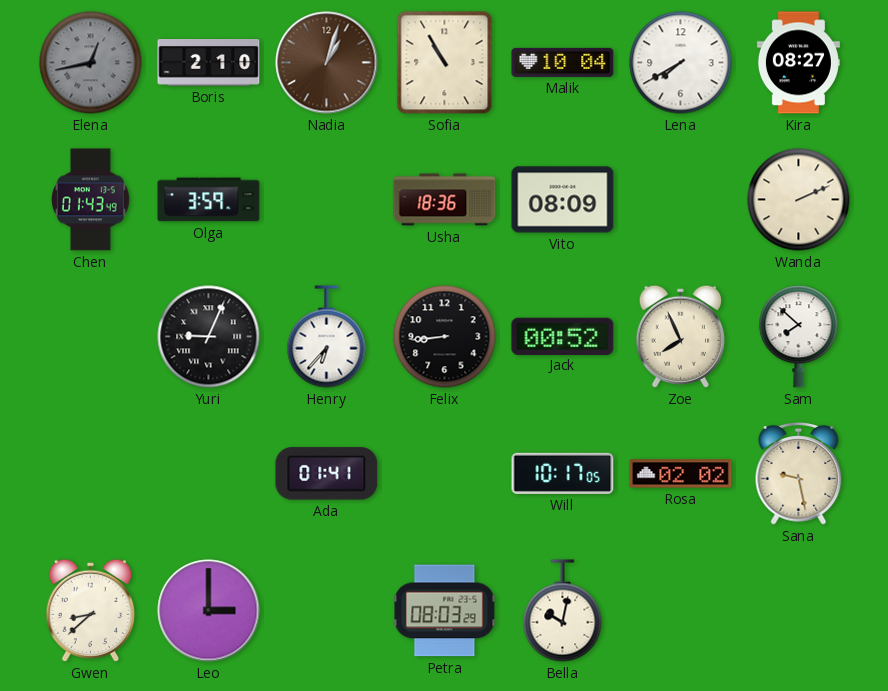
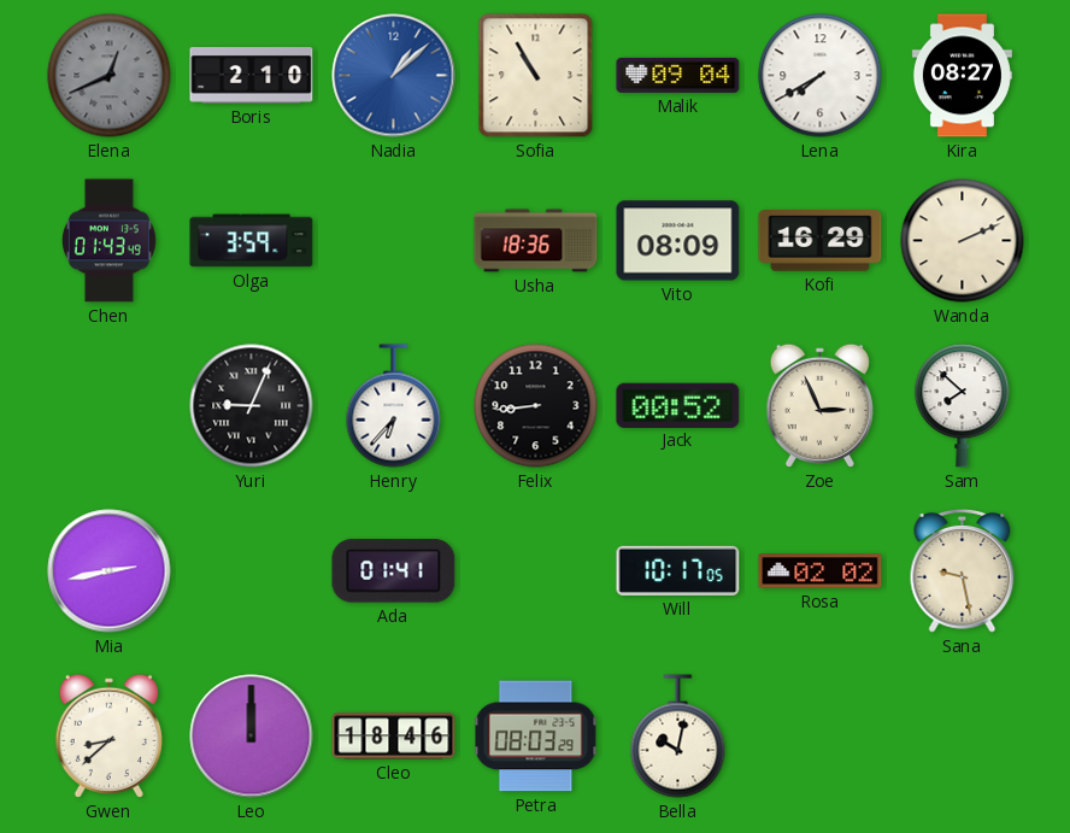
Elena: 12:43 -> 12:41
Nadia: 1:03 -> 1:08
Nadia dial: brown -> blue
Malik: 10:04 -> 09:04
Kofi: none -> 16:29
Zoe: 7:56 -> 2:56
Mia: none -> 2:43
Leo: 3:00 -> 12:00
Cleo: none -> 18:46
